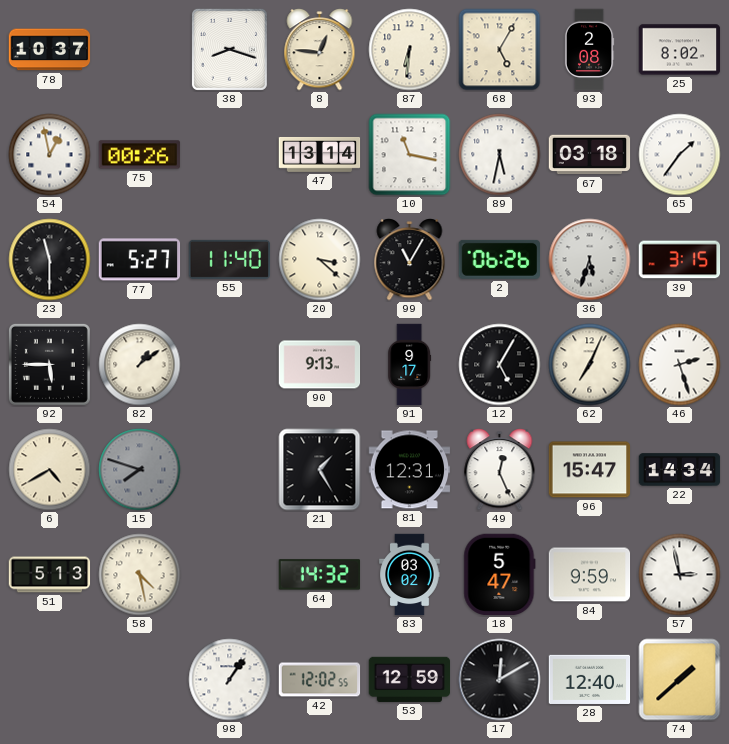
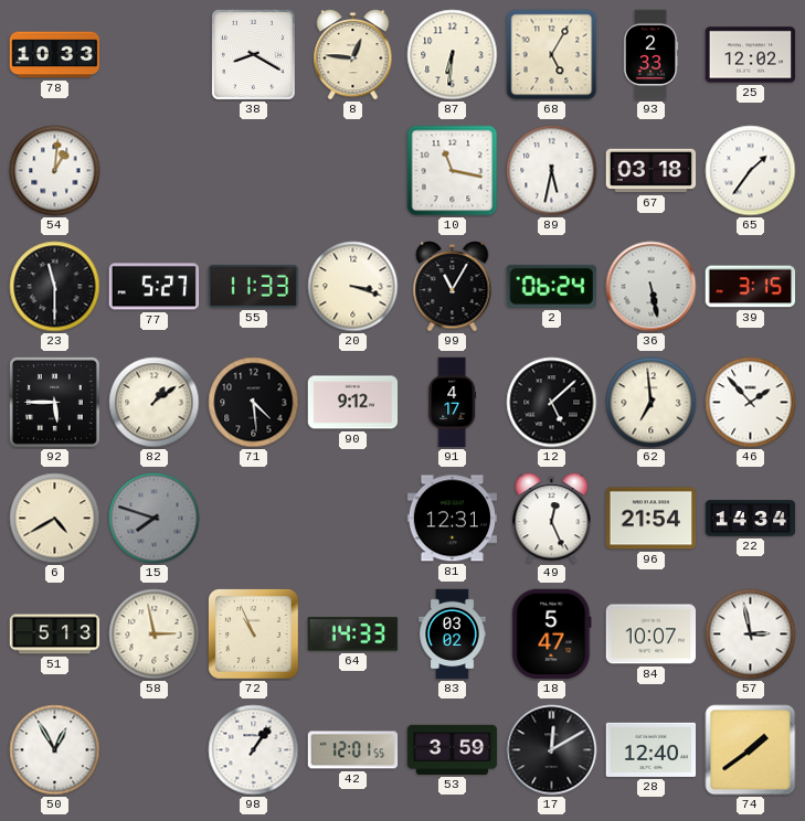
78: 10:37 -> 10:33
38: 8:18 -> 8:20
93: 2:08 -> 2:33
25: 8:02 -> 12:02
54: 12:58 -> 1:01
75: 00:26 -> none
47: 13:14 -> none
55: 11:40 -> 11:33
20: 3:22 -> 3:18
2: 06:26 -> 06:24
36: 5:33 -> 5:28
71: none -> 4:29
90: 9:13 -> 9:12
91: 9:17 -> 4:17
12: 5:05 -> 5:08
62: 7:04 -> 6:59
46: 2:27 -> 1:53
21: 1:25 -> none
96: 15:47 -> 21:54
58: 4:28 -> 2:58
72: none -> 10:56
64: 14:32 -> 14:33
84: 9:59 -> 10:07
50: none -> 12:55
42: 12:02 -> 12:01
53: 12:59 -> 3:59
74: 1:38 -> 1:39
